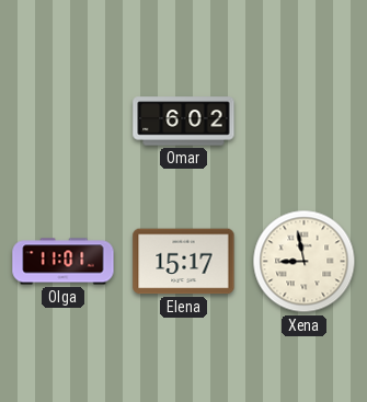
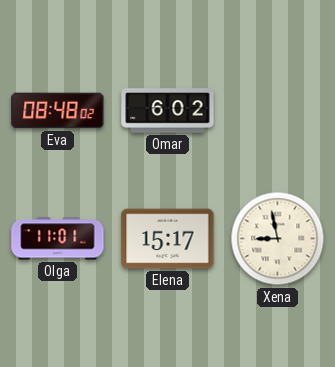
Eva: none -> 08:48
